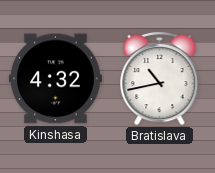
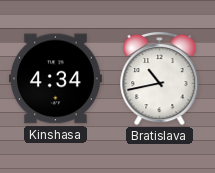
Kinshasa: 4:32 -> 4:34
